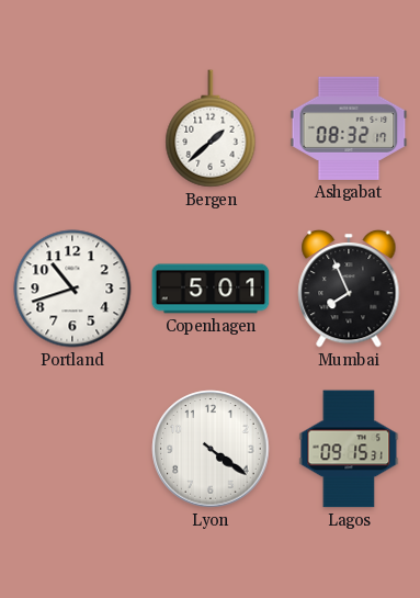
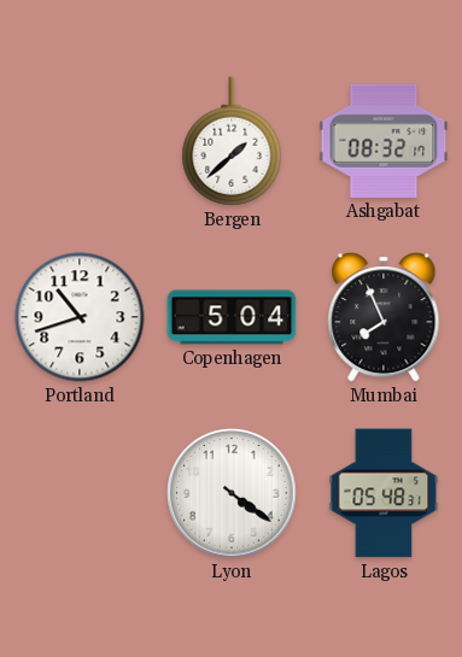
Copenhagen: 5:01 -> 5:04
Lagos: 09:15 -> 05:48
